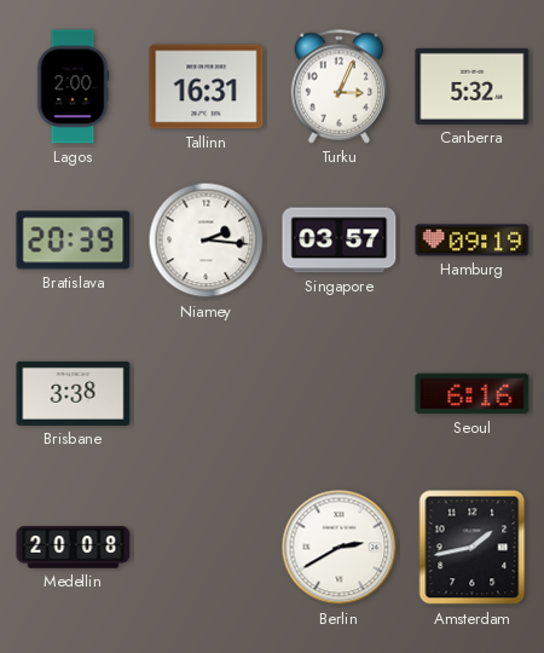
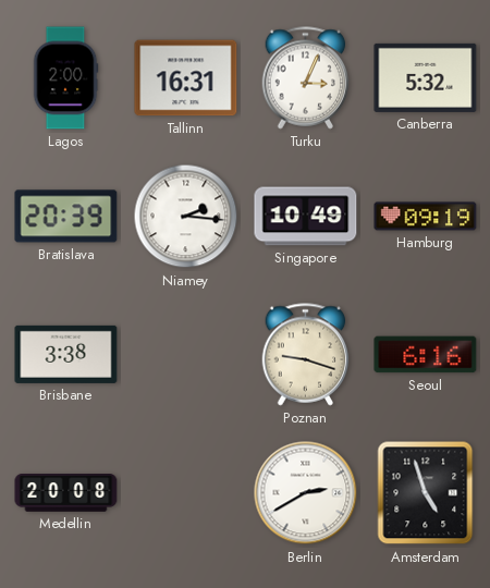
Singapore: 03:57 -> 10:49
Poznan: none -> 9:18
Amsterdam: 1:43 -> 4:57
